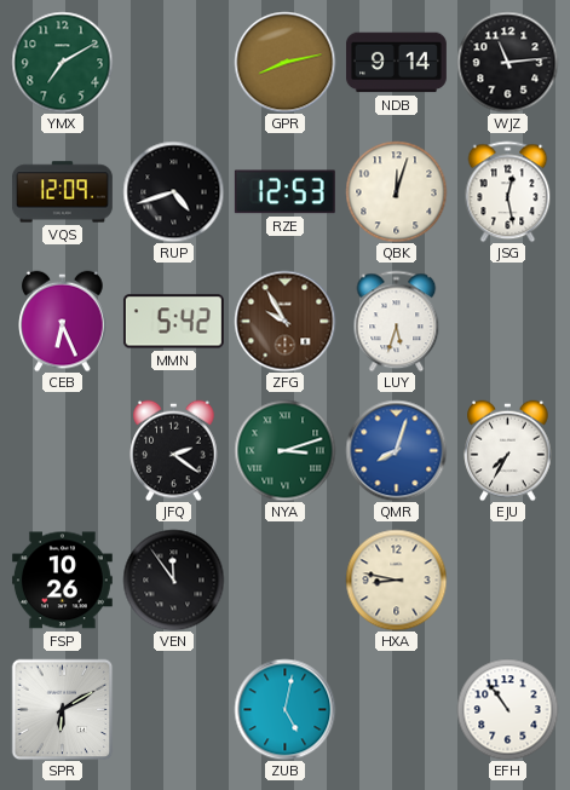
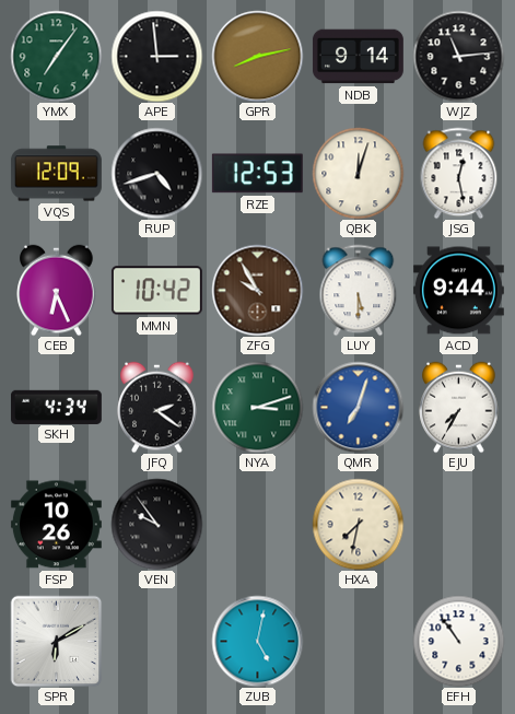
YMX: 7:10 -> 7:06
APE: none -> 2:59
MMN: 5:42 -> 10:42
LUY: 5:33 -> 5:30
ACD: none -> 9:44
SKH: none -> 4:34
QMR: 8:03 -> 7:03
VEN: 11:54 -> 9:54
HXA: 8:47 -> 7:32
